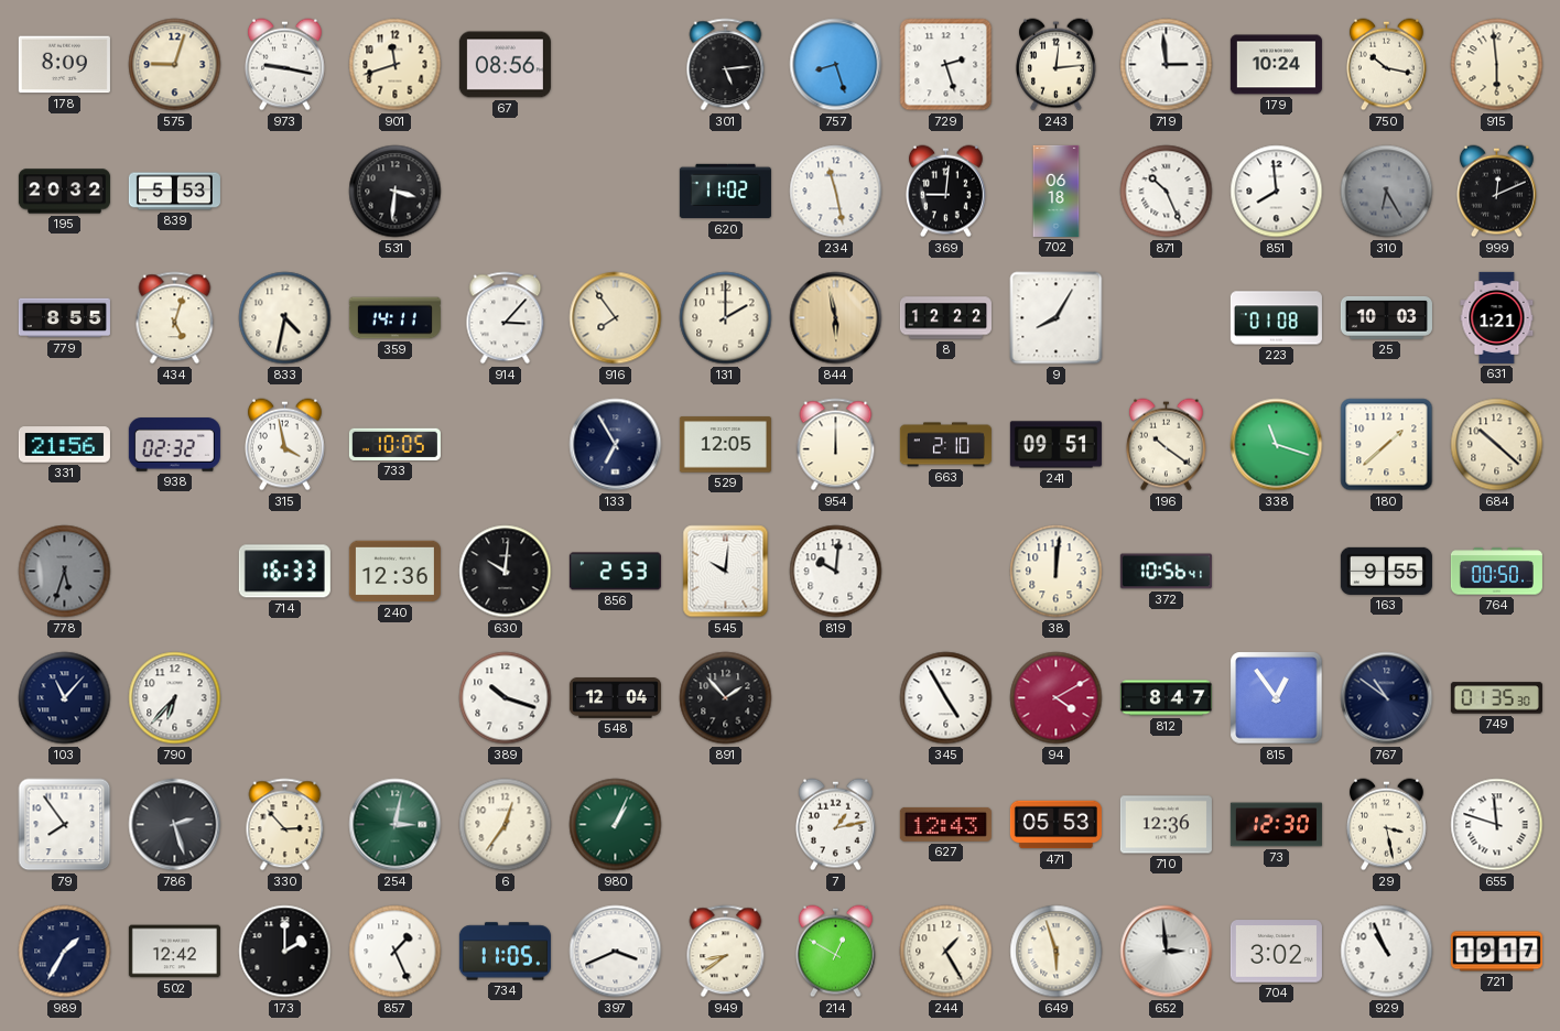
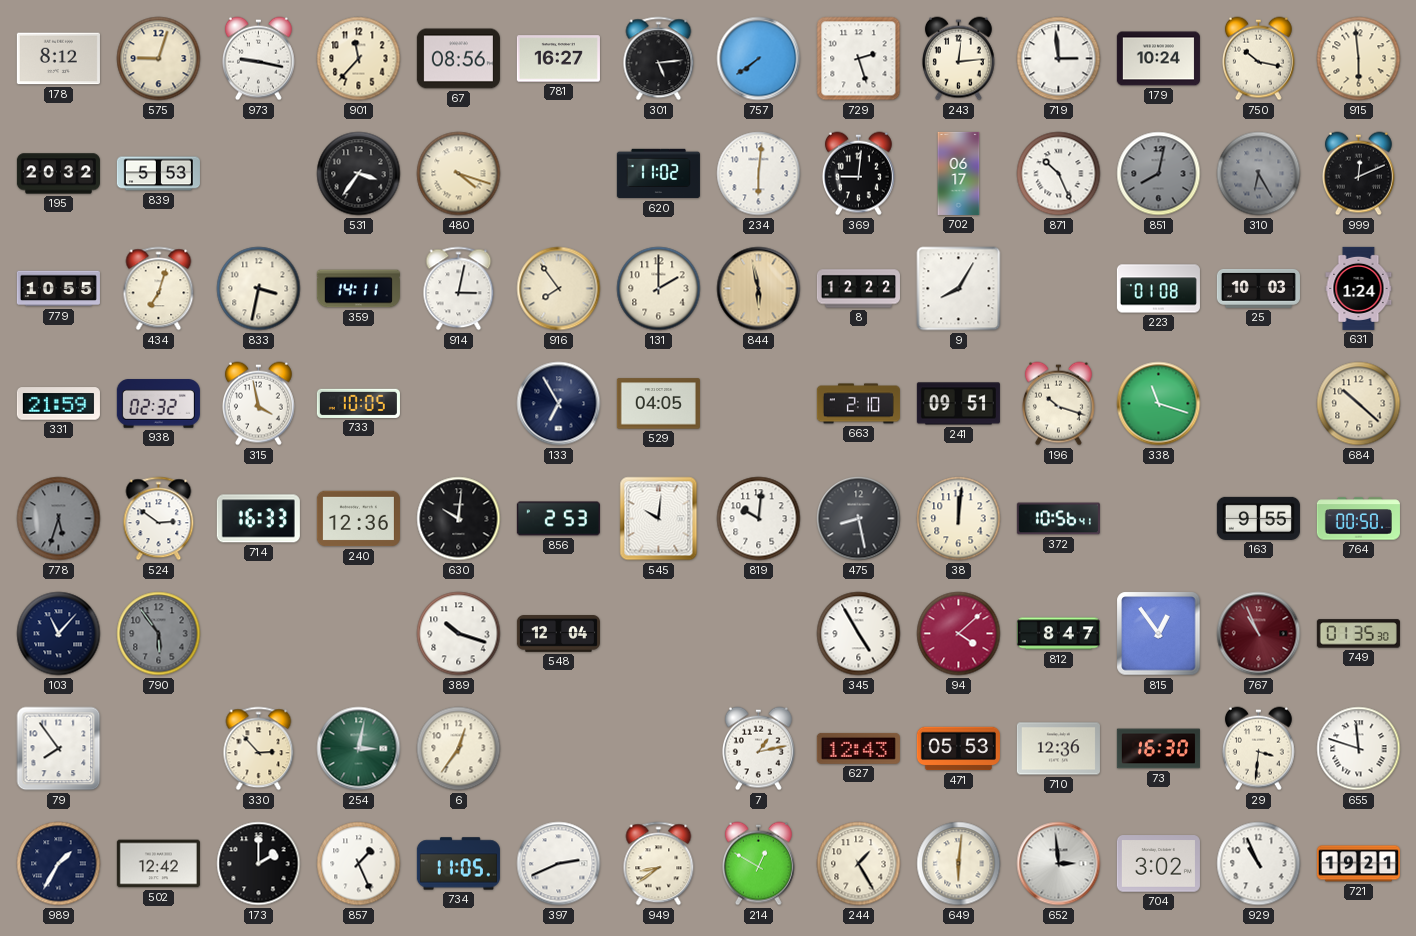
178: 8:09 -> 8:12
901: 11:42 -> 11:37
781: none -> 16:27
757: 8:27 -> 7:39
531: 3:31 -> 3:36
480: none -> 4:18
234: 11:28 -> 6:01
702: 06:18 -> 06:17
851: 7:59 -> 8:02
851 dial: white -> grey
779: 8:55 -> 10:55
434: 5:03 -> 7:03
833: 4:32 -> 3:32
914: 3:07 -> 3:02
631: 1:21 -> 1:24
331: 21:56 -> 21:59
529: 12:05 -> 04:05
954: 12:00 -> none
196: 10:21 -> 10:18
180: 1:38 -> none
524: none -> 2:51
475: none -> 8:28
790: 6:37 -> 5:54
790 dial: white -> grey
891: 1:53 -> none
94: 4:10 -> 4:08
767: 10:51 -> 10:56
767 dial: navy -> burgundy
786: 2:27 -> none
980: 1:04 -> none
73: 12:30 -> 16:30
29: 3:28 -> 3:31
397: 3:41 -> 2:41
649: 5:57 -> 6:01
721: 19:17 -> 19:21
